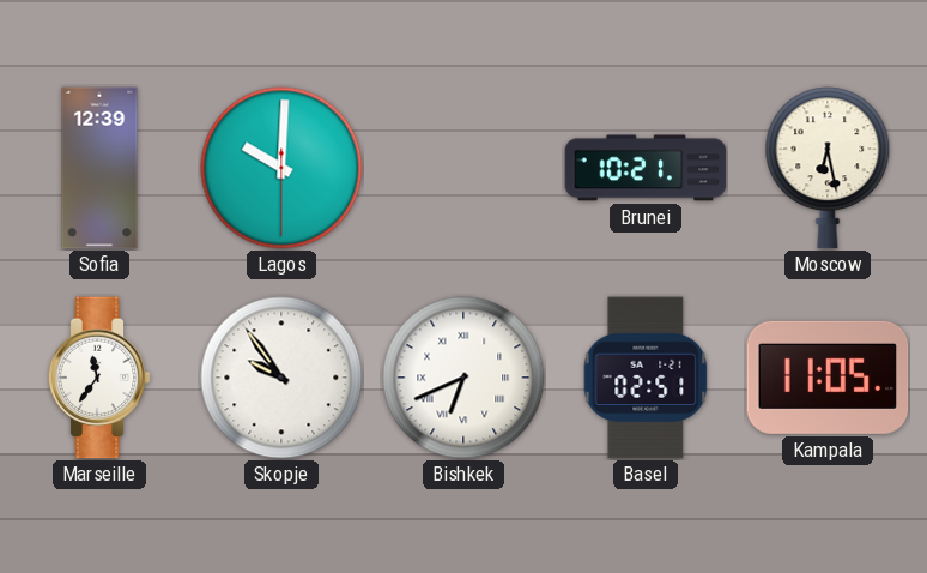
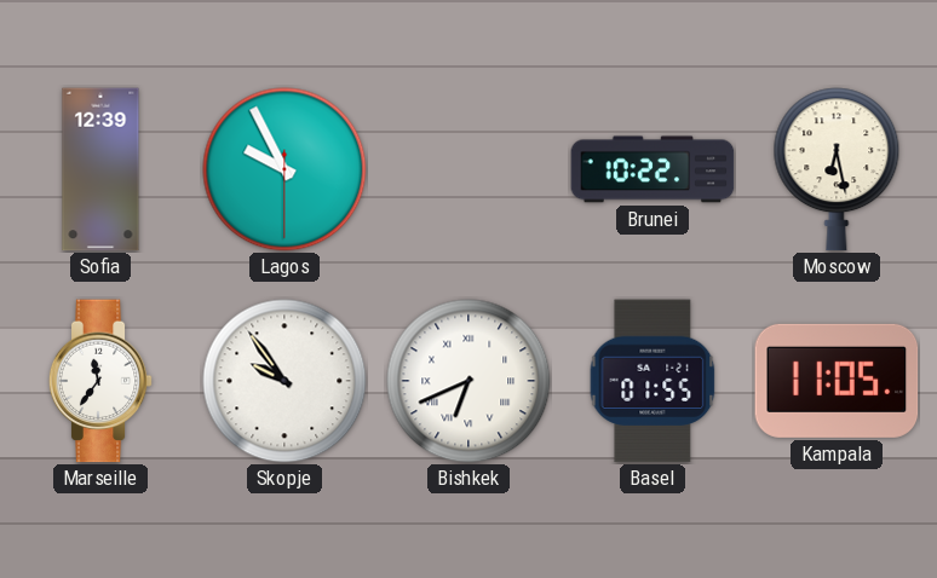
Lagos: 10:00 -> 9:55
Brunei: 10:21 -> 10:22
Basel: 02:51 -> 01:55
